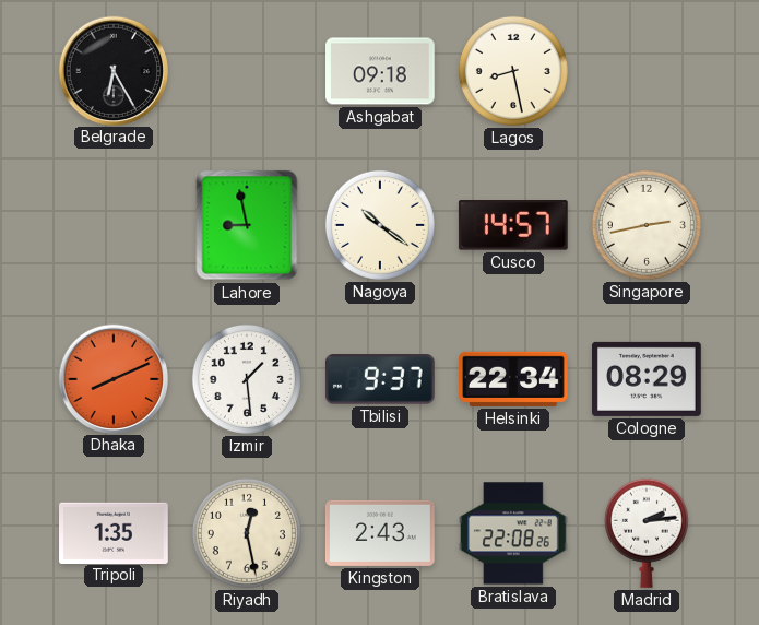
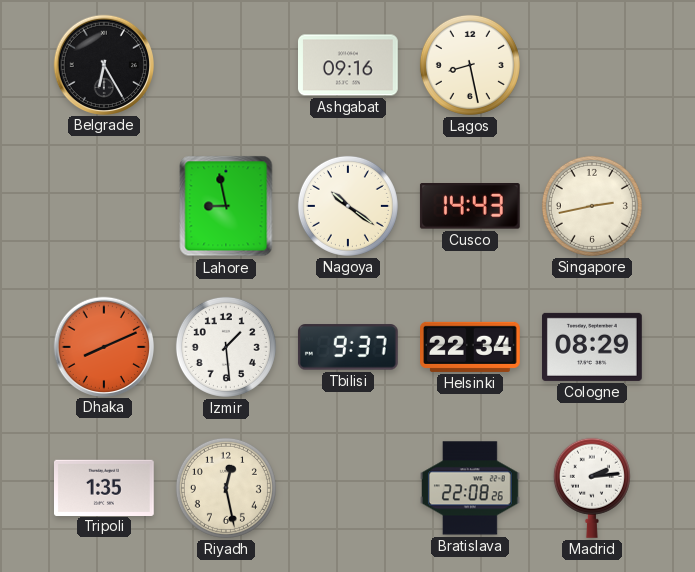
Ashgabat: 09:18 -> 09:16
Cusco: 14:57 -> 14:43
Kingston: 2:43 -> none
